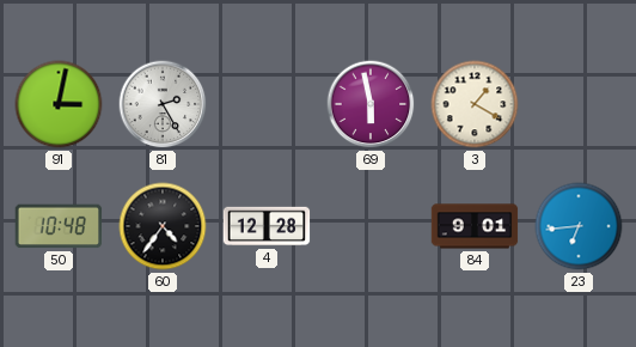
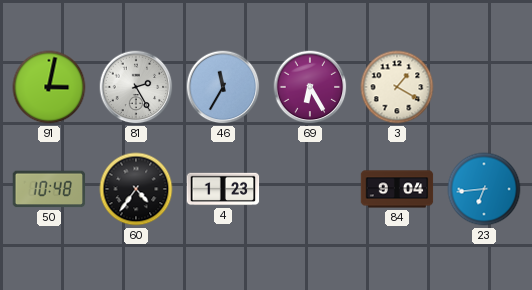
46: none -> 11:35
69: 5:58 -> 6:25
4: 12:28 -> 1:23
84: 9:01 -> 9:04
